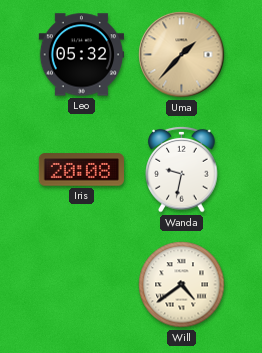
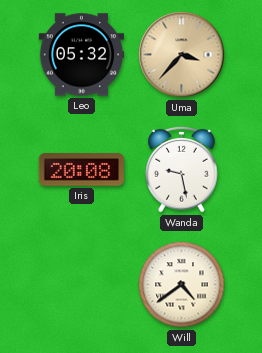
Uma: 1:37 -> 3:37
Wanda: 9:32 -> 9:28
